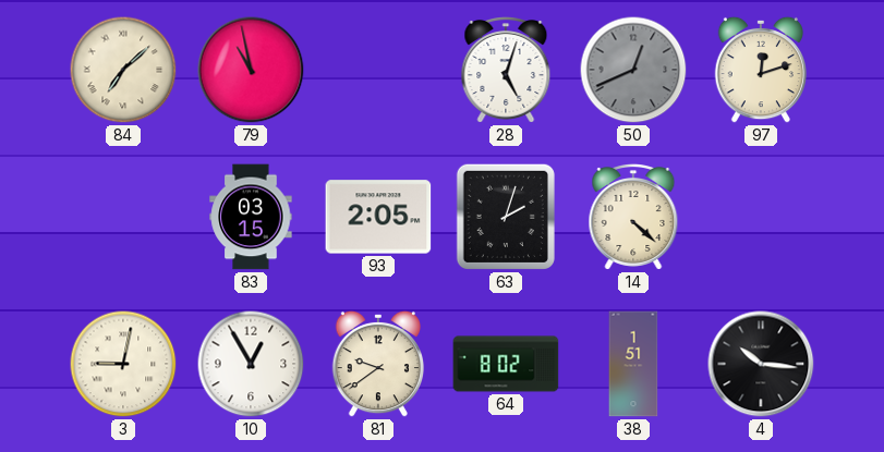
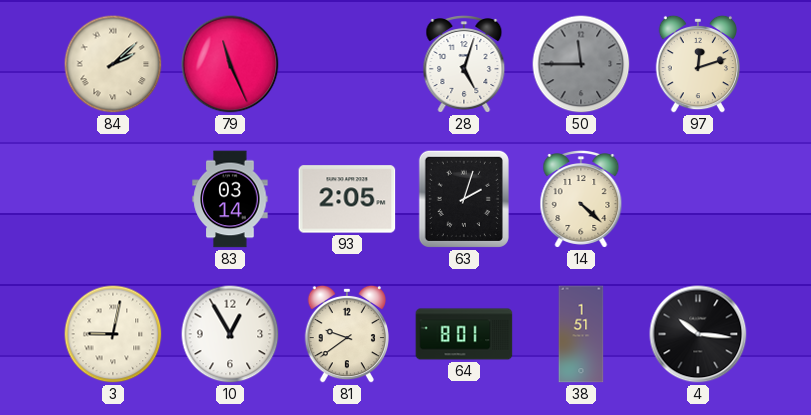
84: 7:08 -> 2:08
79: 10:58 -> 11:26
50: 12:41 -> 11:45
83: 03:15 -> 03:14
64: 8:02 -> 8:01
